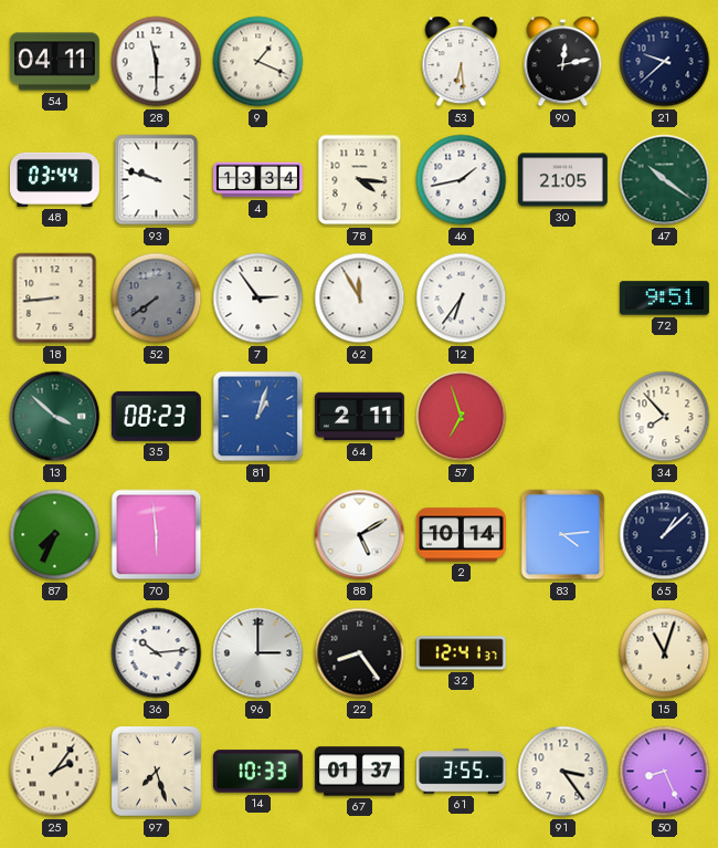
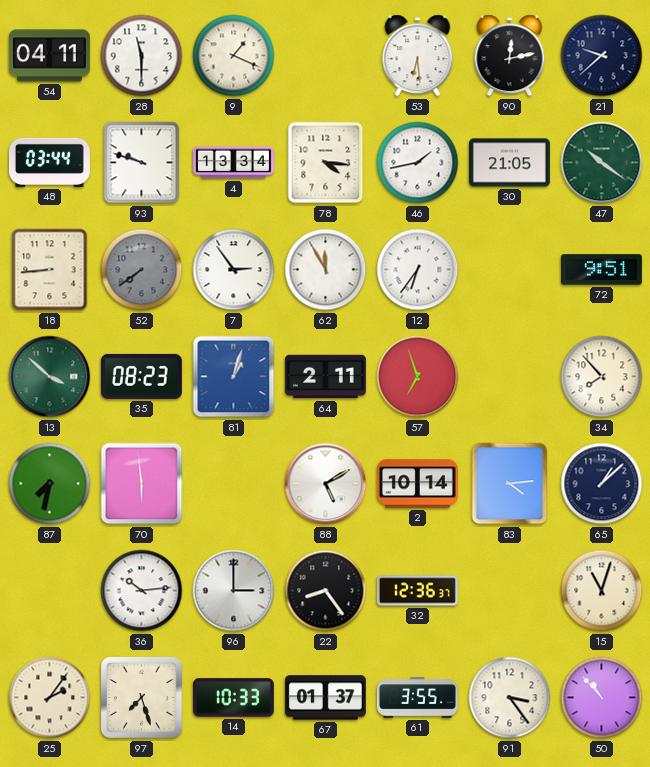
87: 7:34 -> 7:32
32: 12:41 -> 12:36
50: 8:26 -> 10:53
